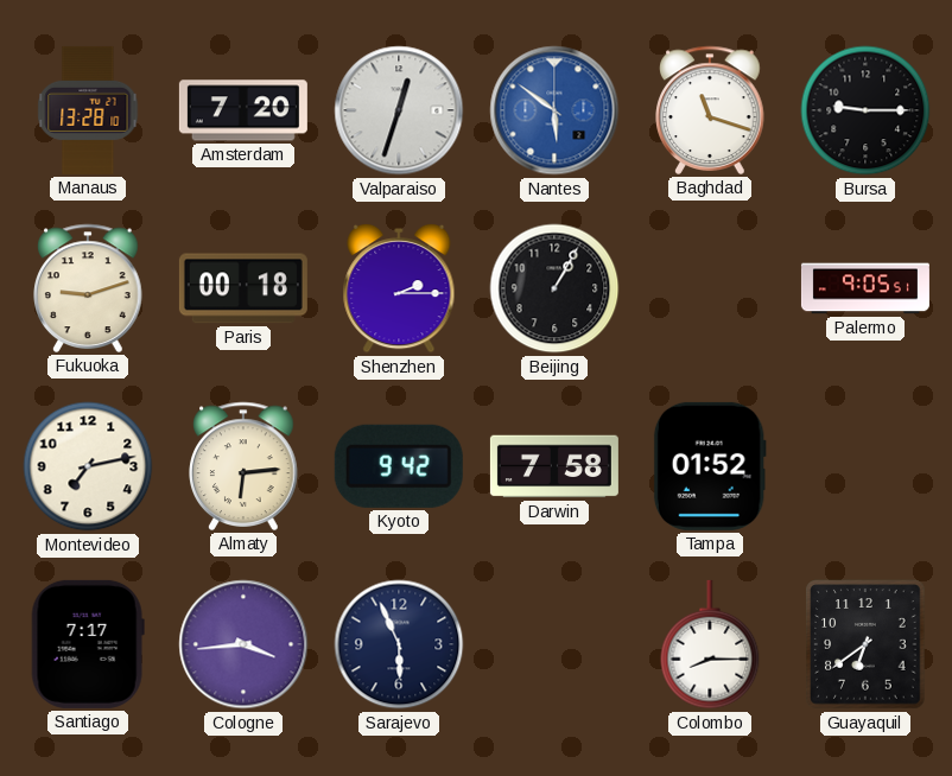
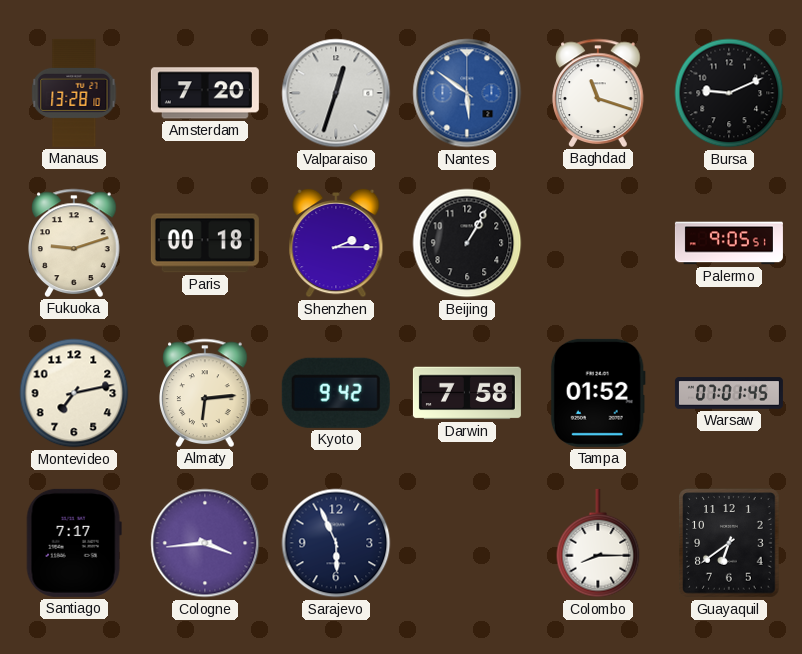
Bursa: 9:15 -> 9:11
Warsaw: none -> 07:01
